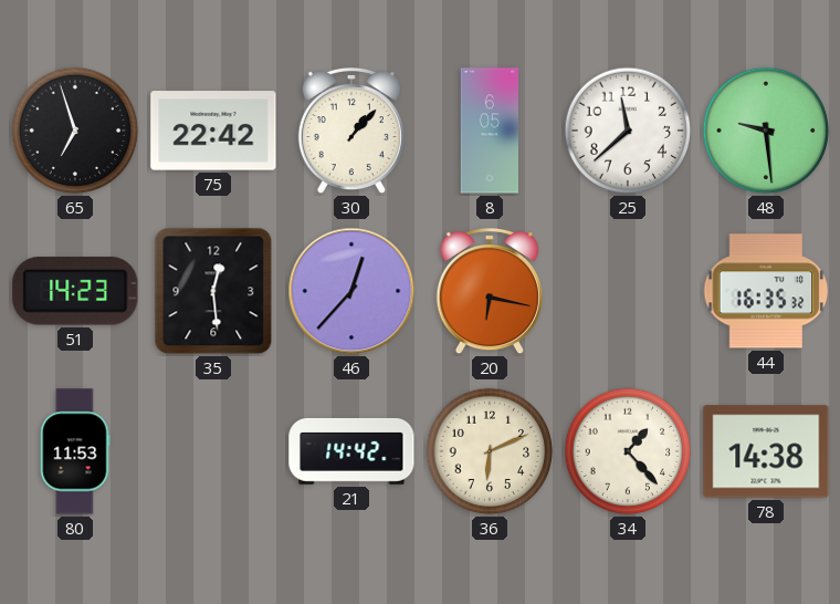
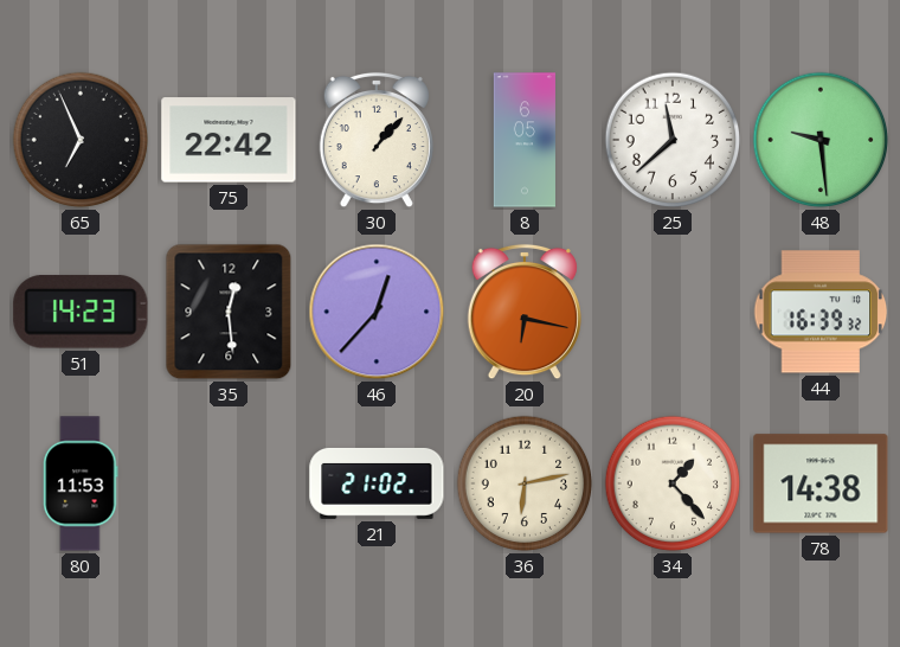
65: 6:57 -> 6:56
44: 16:35 -> 16:39
21: 14:42 -> 21:02
36: 6:11 -> 6:13
